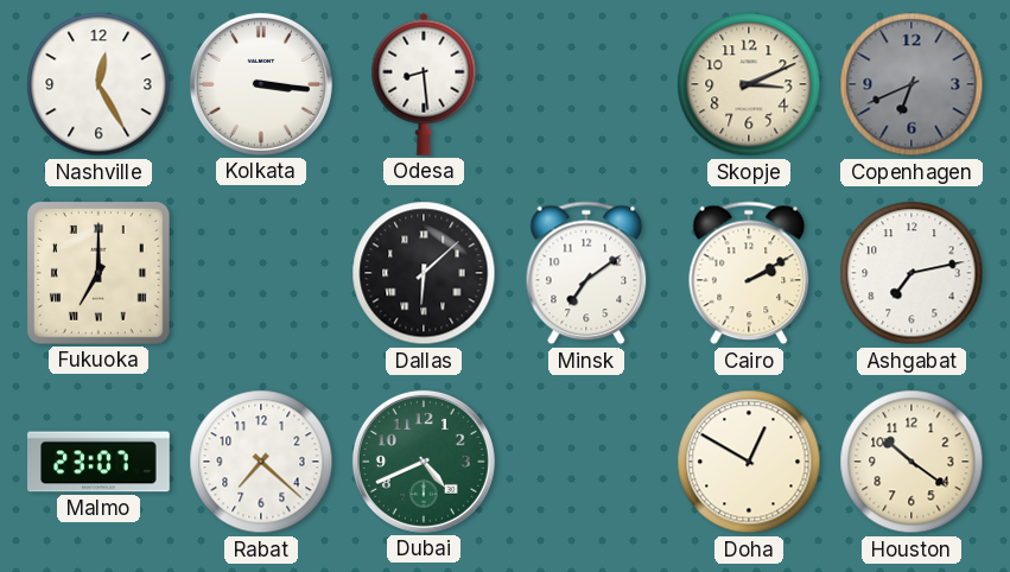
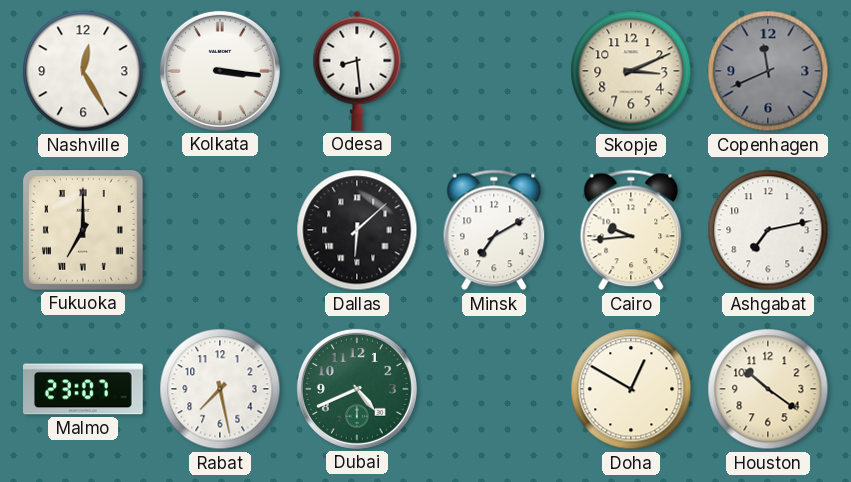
Copenhagen: 6:41 -> 11:41
Minsk: 7:09 -> 7:10
Cairo: 2:10 -> 9:44
Rabat: 7:22 -> 7:28
